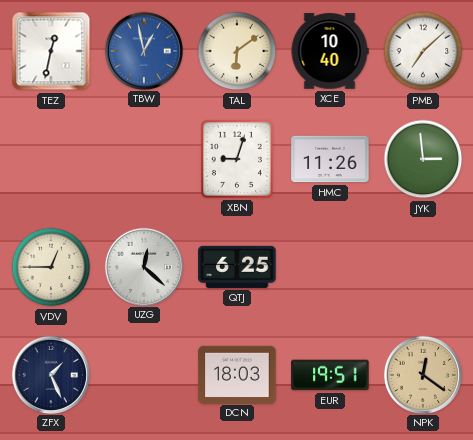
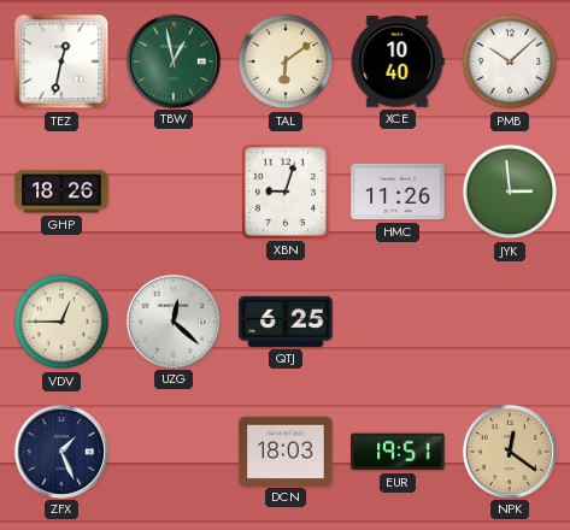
TBW dial: blue -> green
PMB: 7:08 -> 10:08
GHP: none -> 18:26
